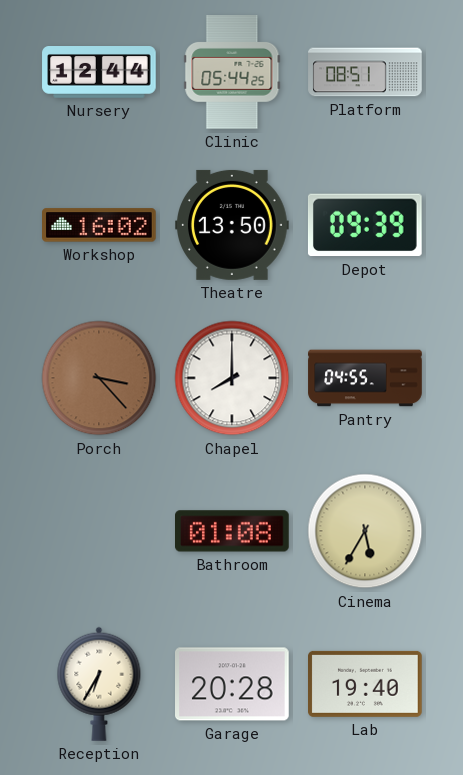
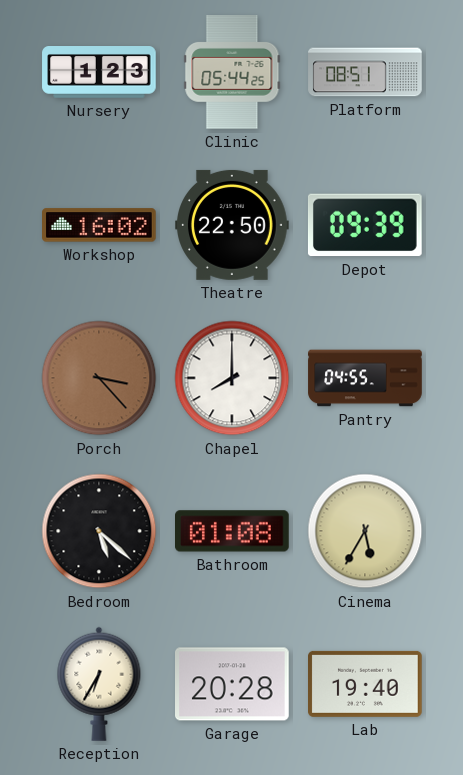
Nursery: 12:44 -> 1:23
Theatre: 13:50 -> 22:50
Bedroom: none -> 5:22
